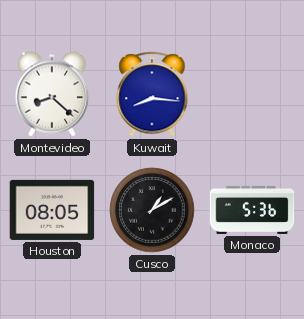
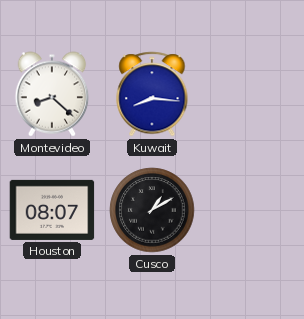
Houston: 08:05 -> 08:07
Monaco: 5:36 -> none
